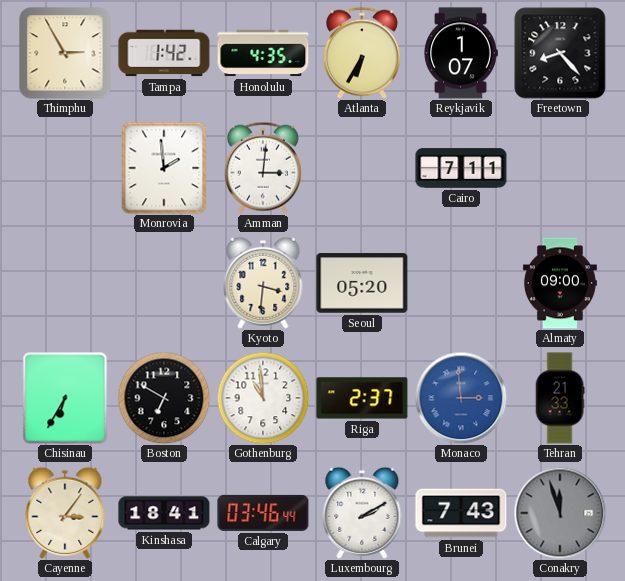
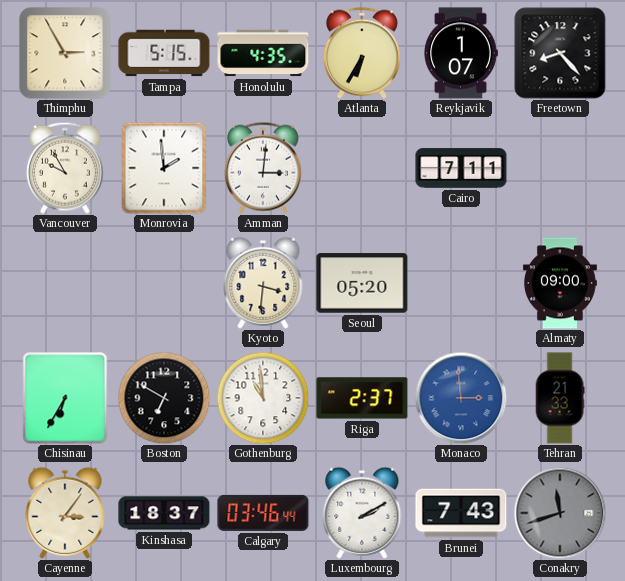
Tampa: 1:42 -> 5:15
Vancouver: none -> 9:55
Kinshasa: 18:41 -> 18:37
Conakry: 11:57 -> 11:42
